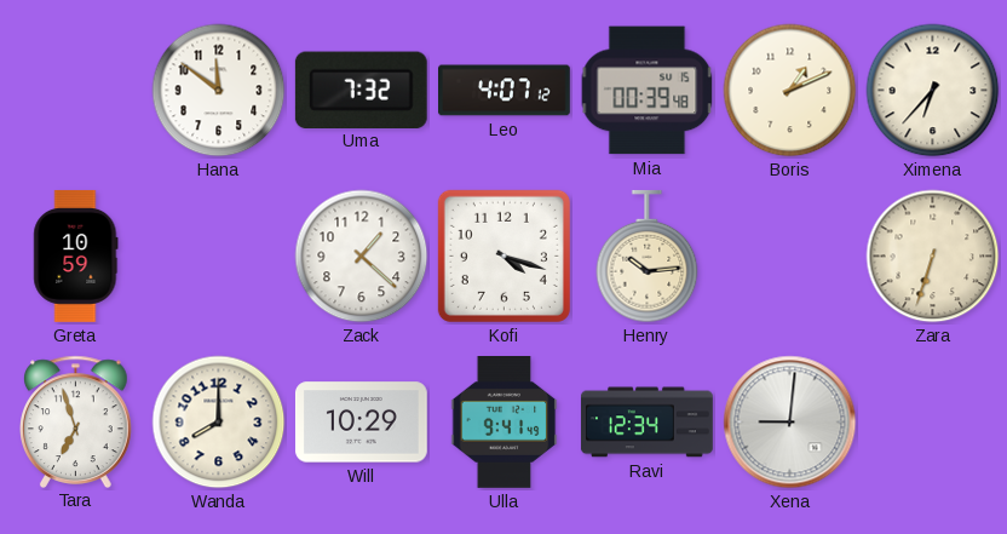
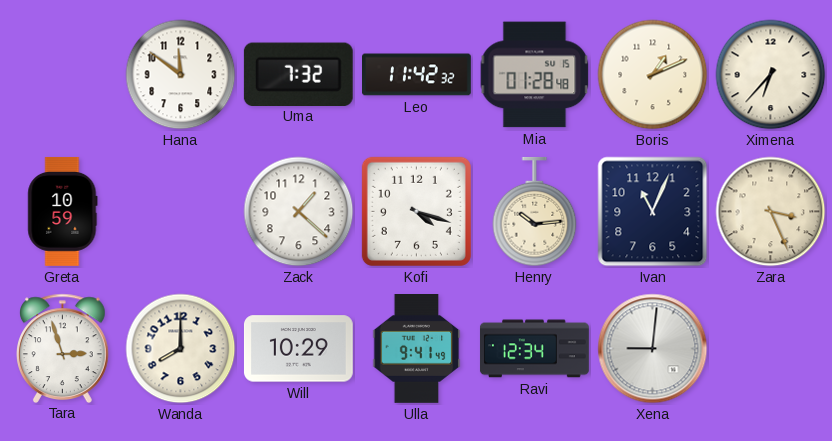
Leo: 4:07 -> 11:42
Mia: 00:39 -> 01:28
Ivan: none -> 11:04
Zara: 6:33 -> 3:26
Tara: 6:57 -> 2:57
